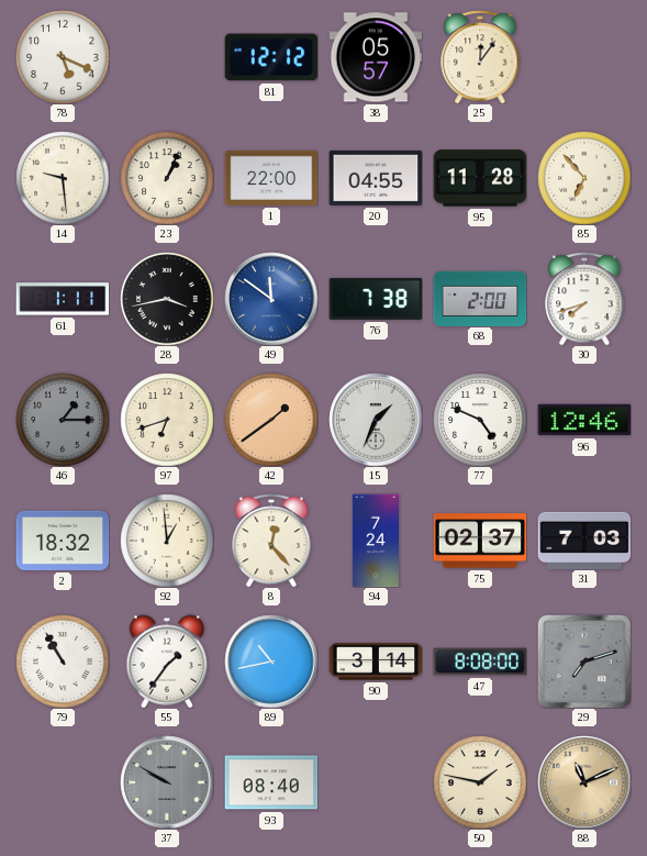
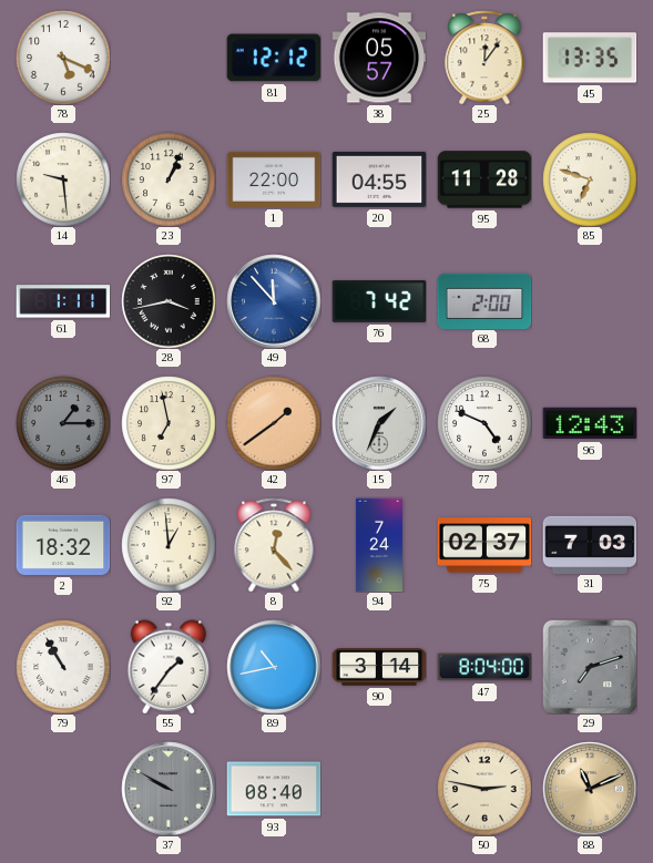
45: none -> 13:35
85: 6:53 -> 6:48
49: 11:51 -> 11:53
76: 7:38 -> 7:42
30: 7:42 -> none
97: 6:42 -> 6:58
96: 12:46 -> 12:43
47: 8:08 -> 8:04
50: 1:47 -> 2:47
